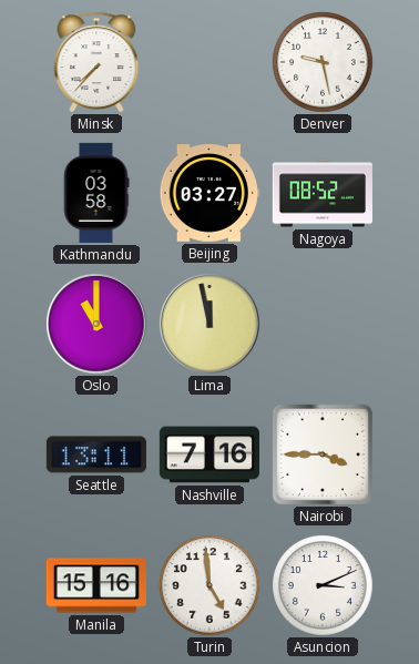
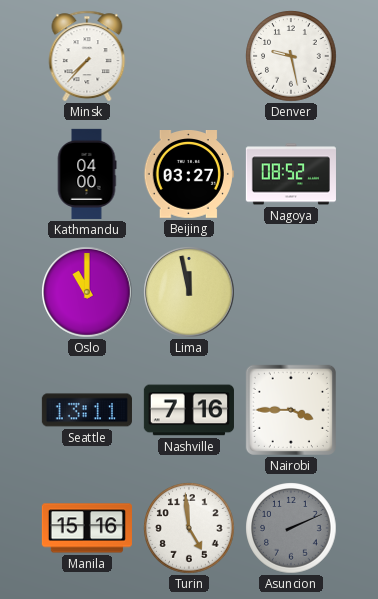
Kathmandu: 03:58 -> 04:00
Asuncion: 3:11 -> 2:11
Asuncion dial: white -> grey
